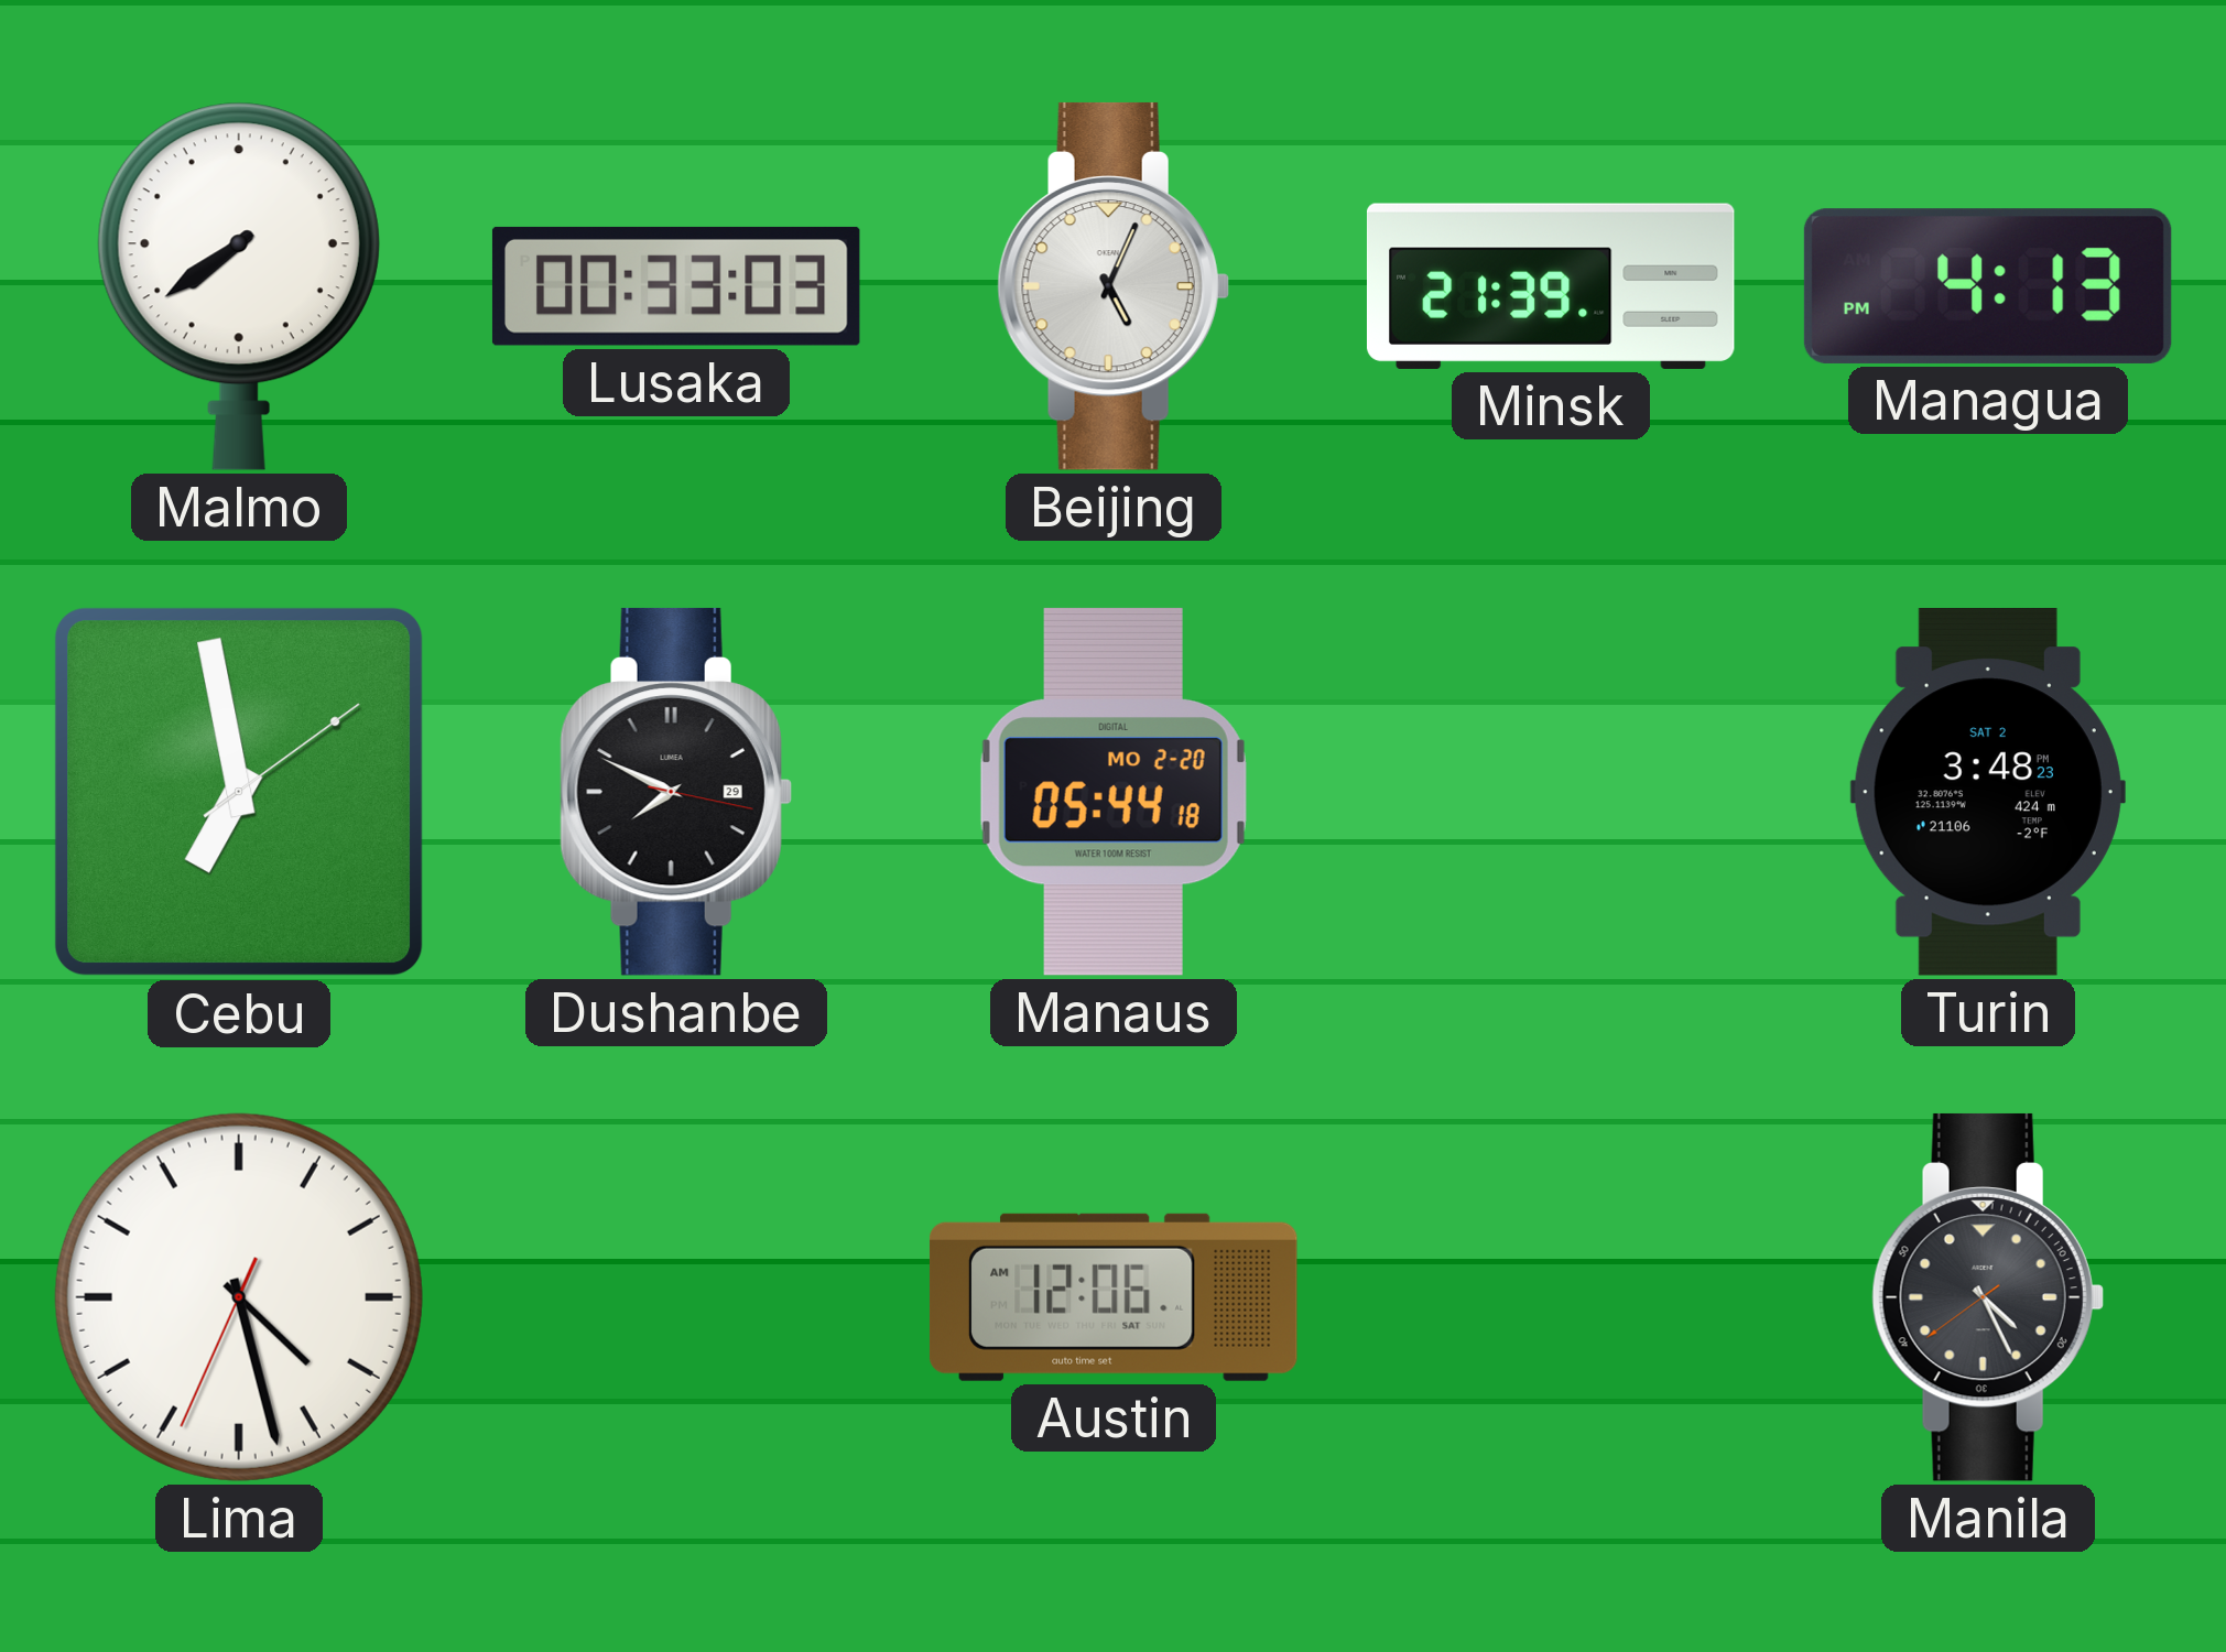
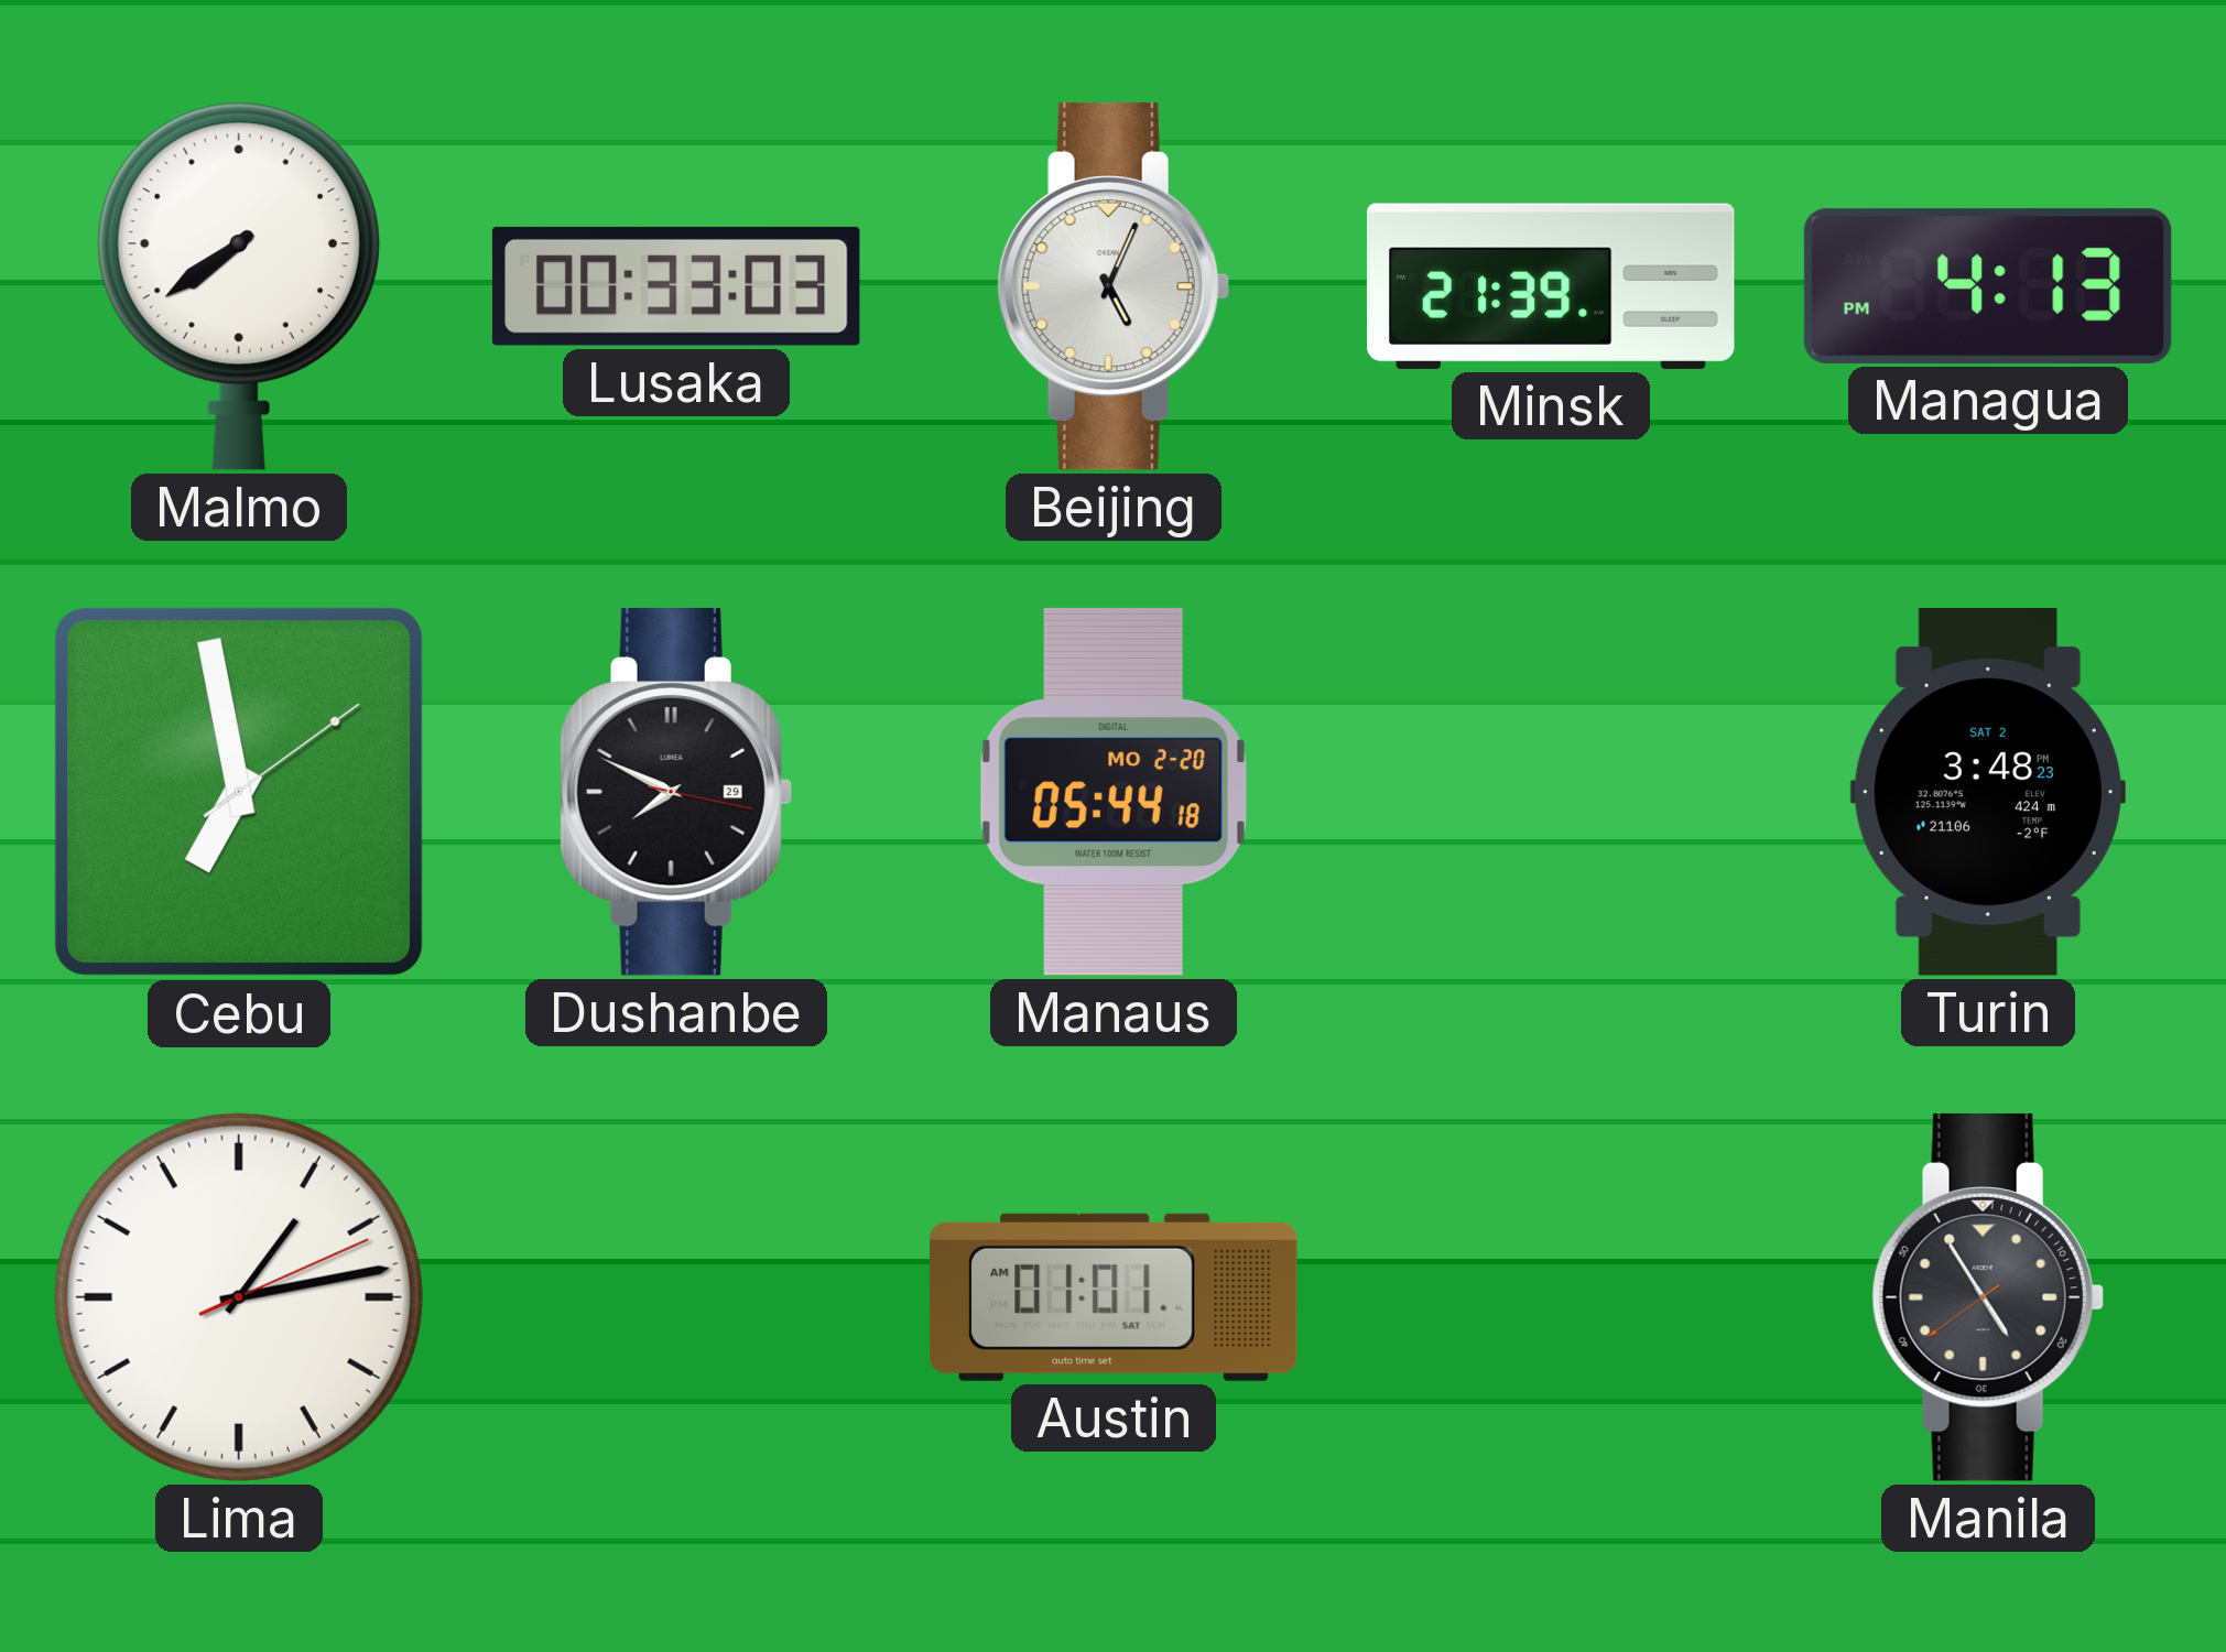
Lima: 4:27 -> 1:13
Austin: 12:06 -> 01:01
Manila: 4:25 -> 4:54
